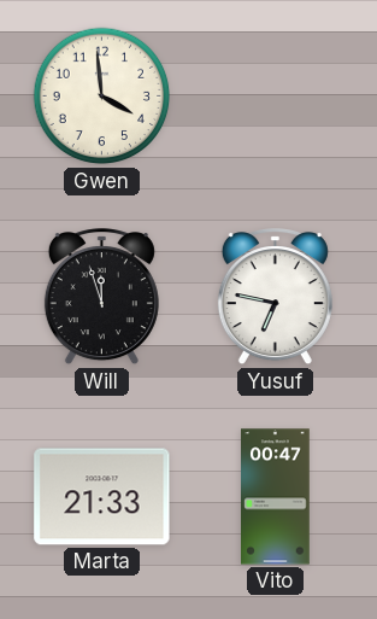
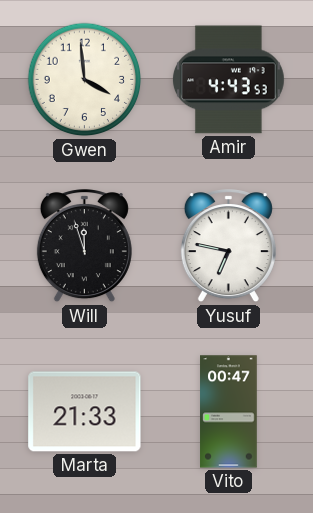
Amir: none -> 4:43
